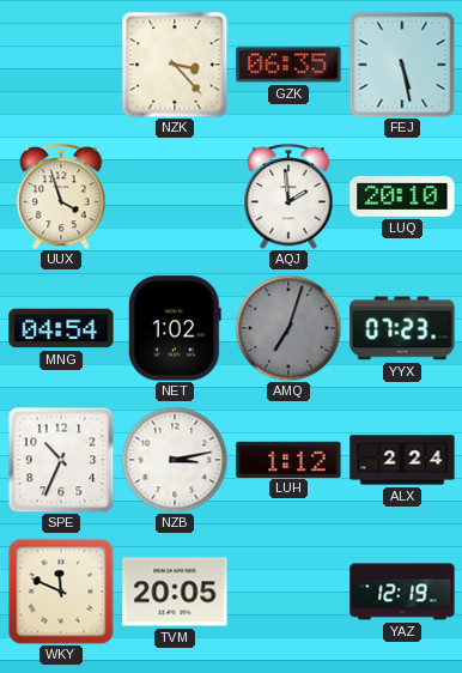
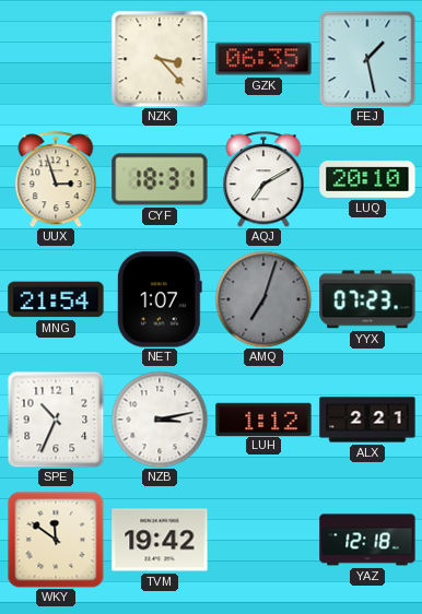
FEJ: 5:28 -> 1:28
UUX: 3:57 -> 2:57
CYF: none -> 18:31
AQJ: 1:59 -> 7:10
MNG: 04:54 -> 21:54
NET: 1:02 -> 1:07
ALX: 2:24 -> 2:21
WKY: 11:49 -> 11:51
TVM: 20:05 -> 19:42
YAZ: 12:19 -> 12:18
